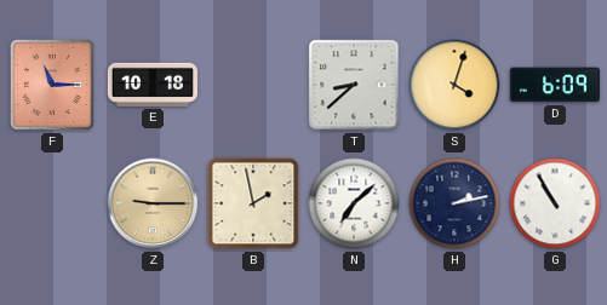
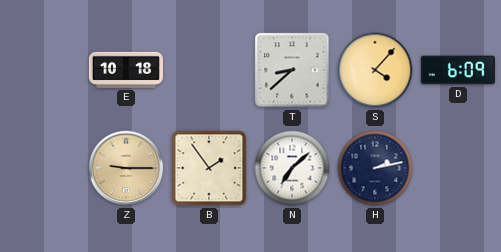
F: 11:15 -> none
S: 4:03 -> 4:07
B: 1:58 -> 1:54
G: 10:55 -> none
